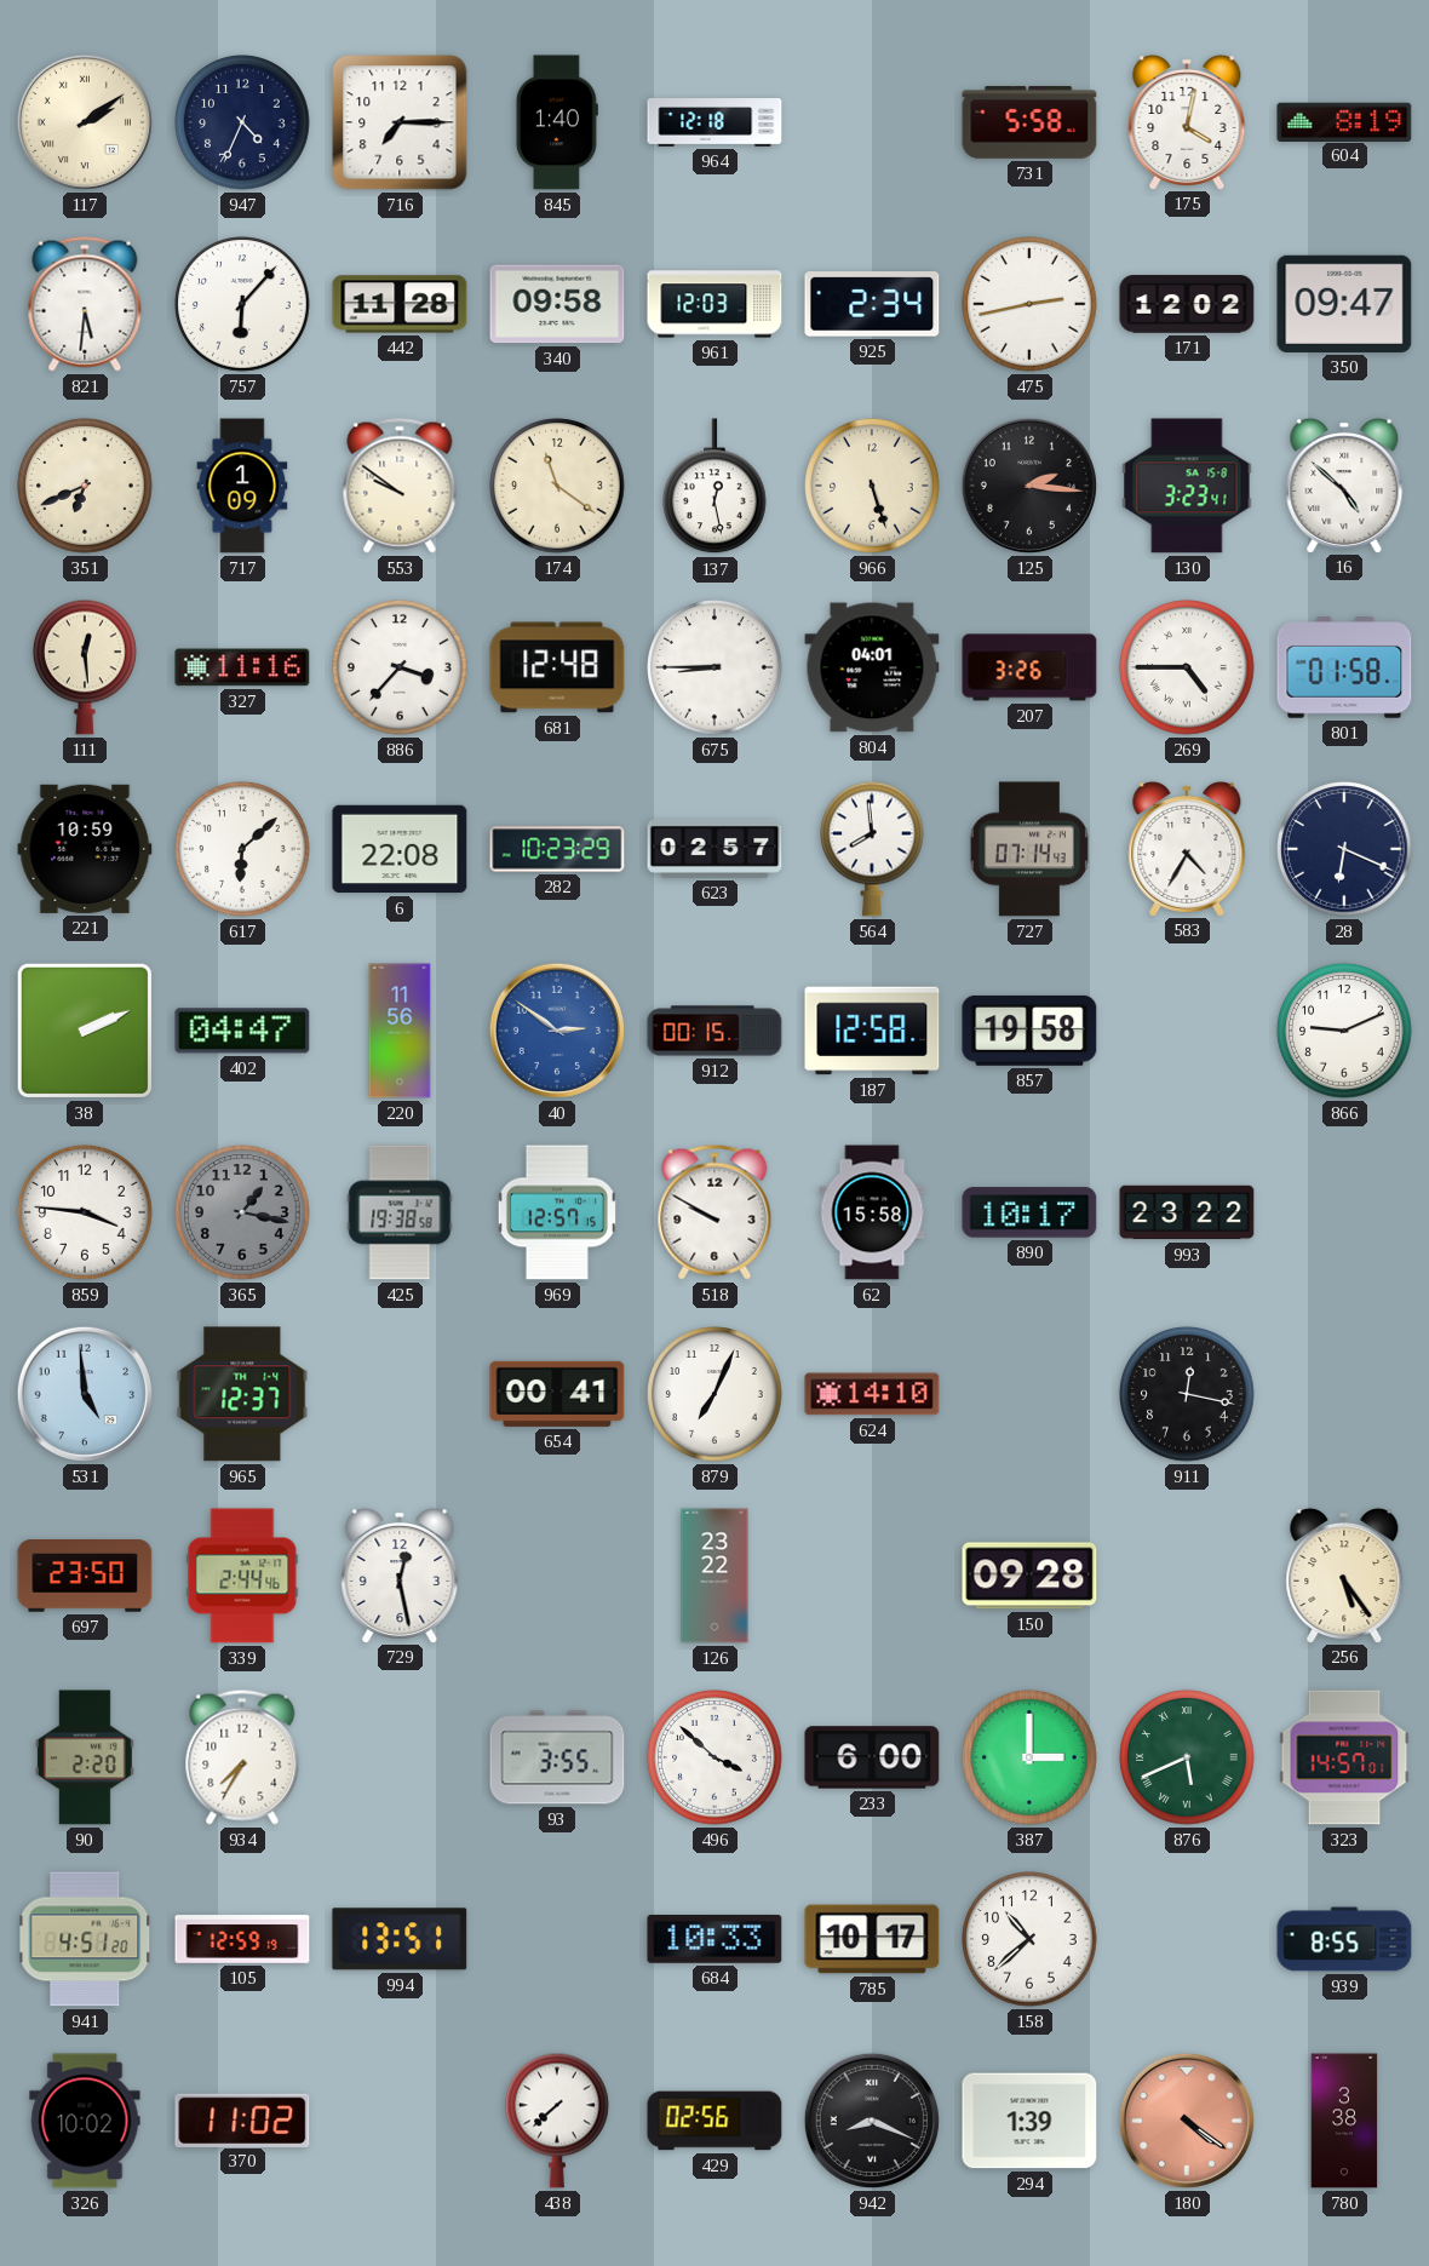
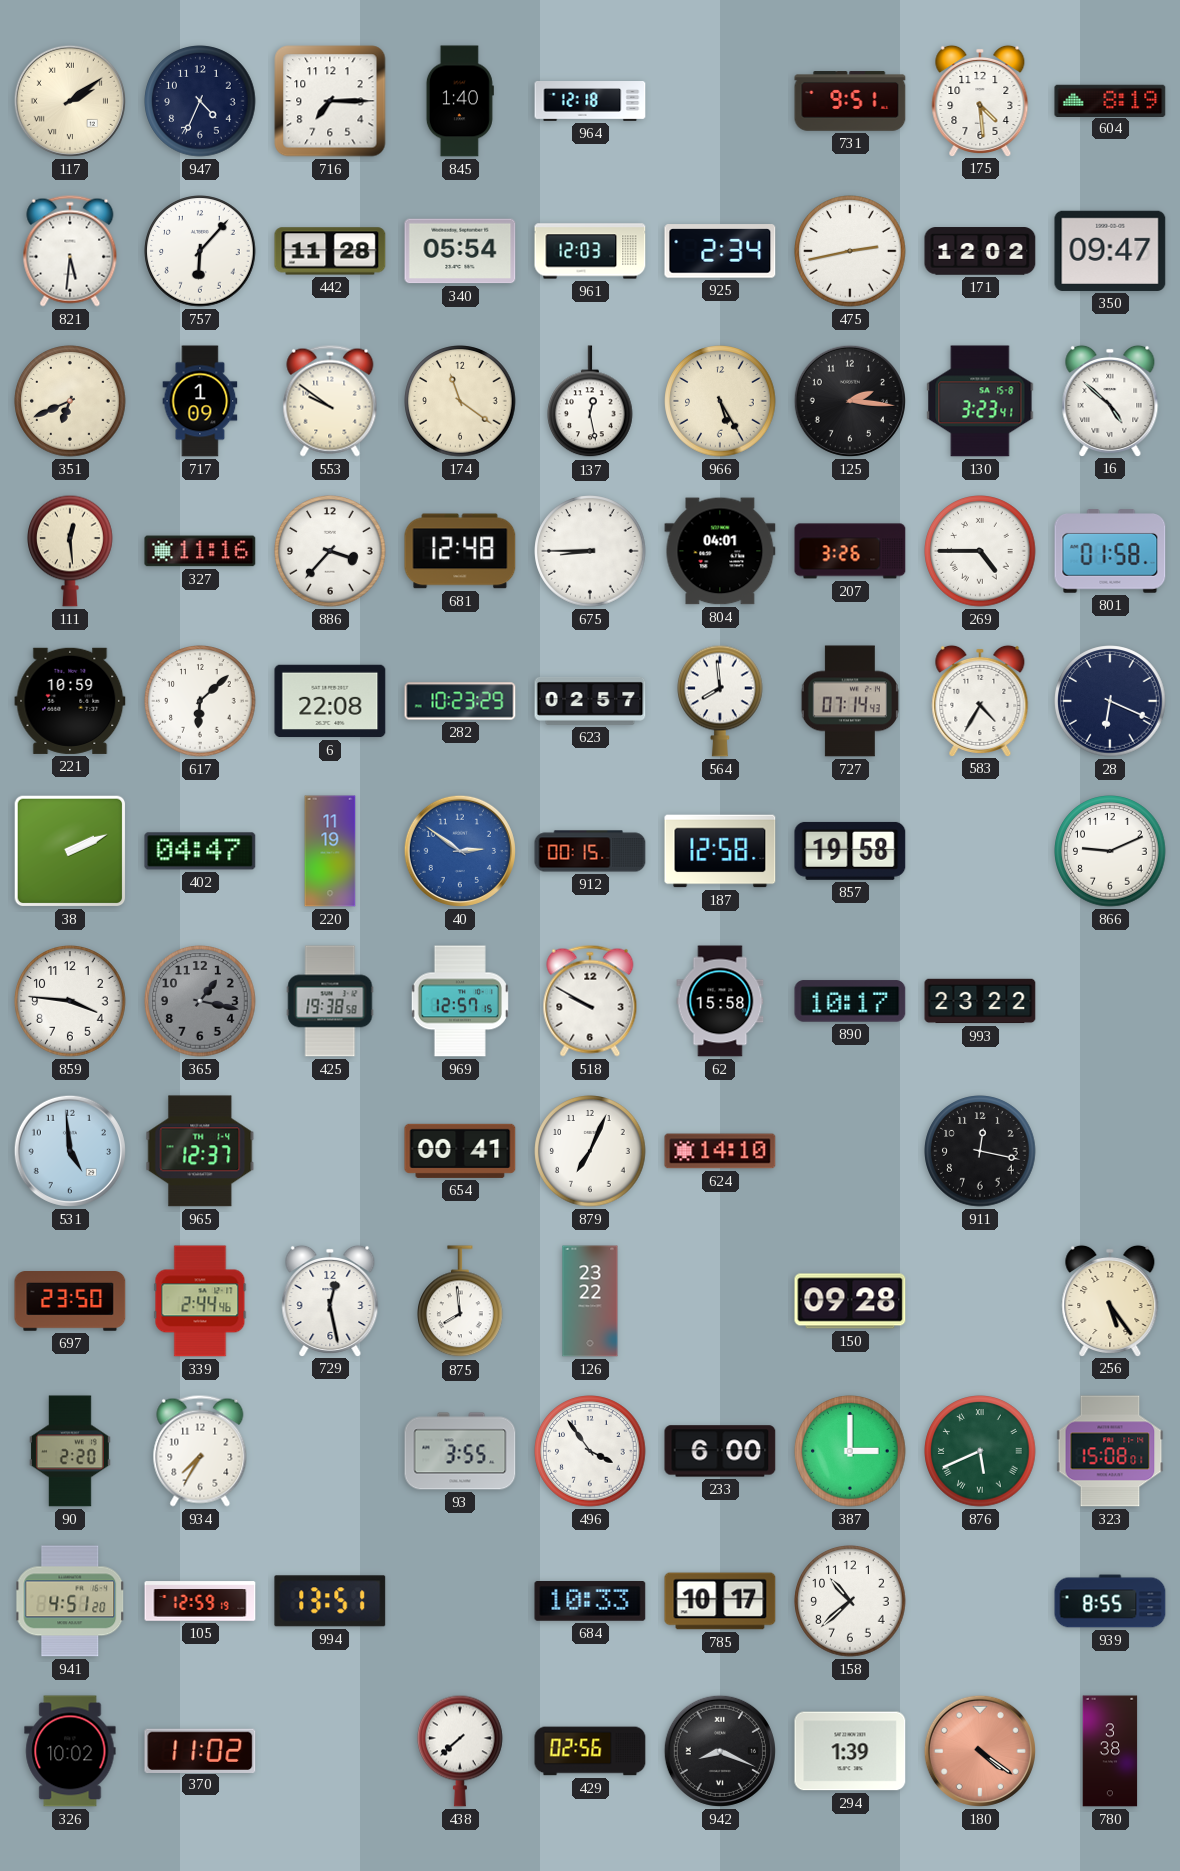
731: 5:58 -> 9:51
175: 4:02 -> 4:29
340: 09:58 -> 05:54
966: 5:27 -> 5:25
220: 11:56 -> 11:19
875: none -> 7:59
496: 3:52 -> 3:54
323: 14:57 -> 15:08
